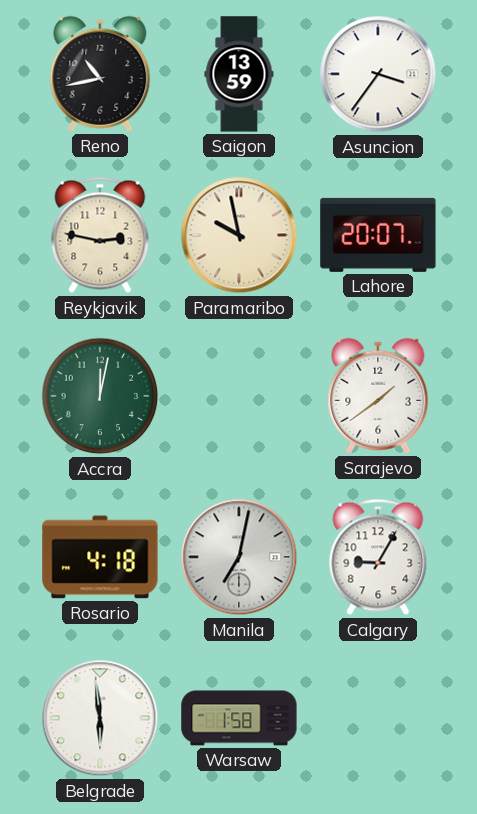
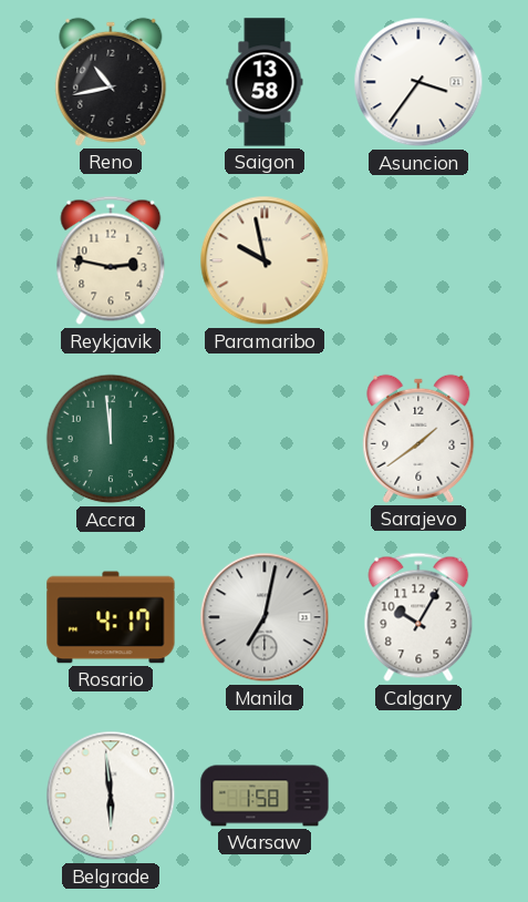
Saigon: 13:59 -> 13:58
Lahore: 20:07 -> none
Accra: 12:02 -> 11:59
Rosario: 4:18 -> 4:17
Calgary: 9:05 -> 10:05
